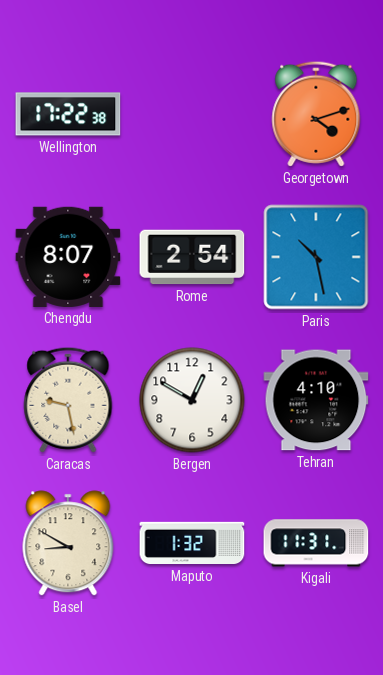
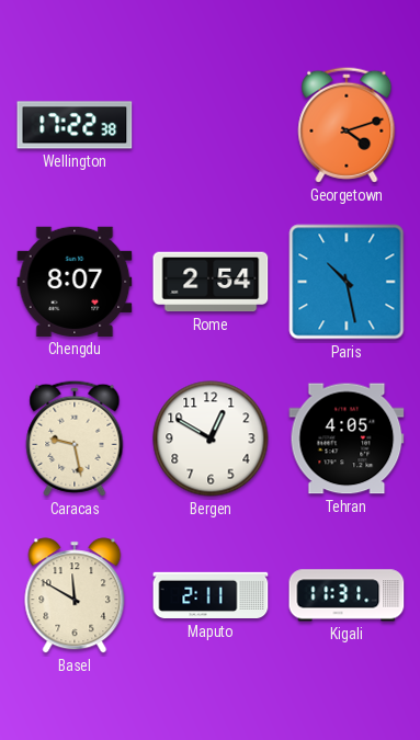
Tehran: 4:10 -> 4:05
Basel: 8:50 -> 11:50
Maputo: 1:32 -> 2:11
